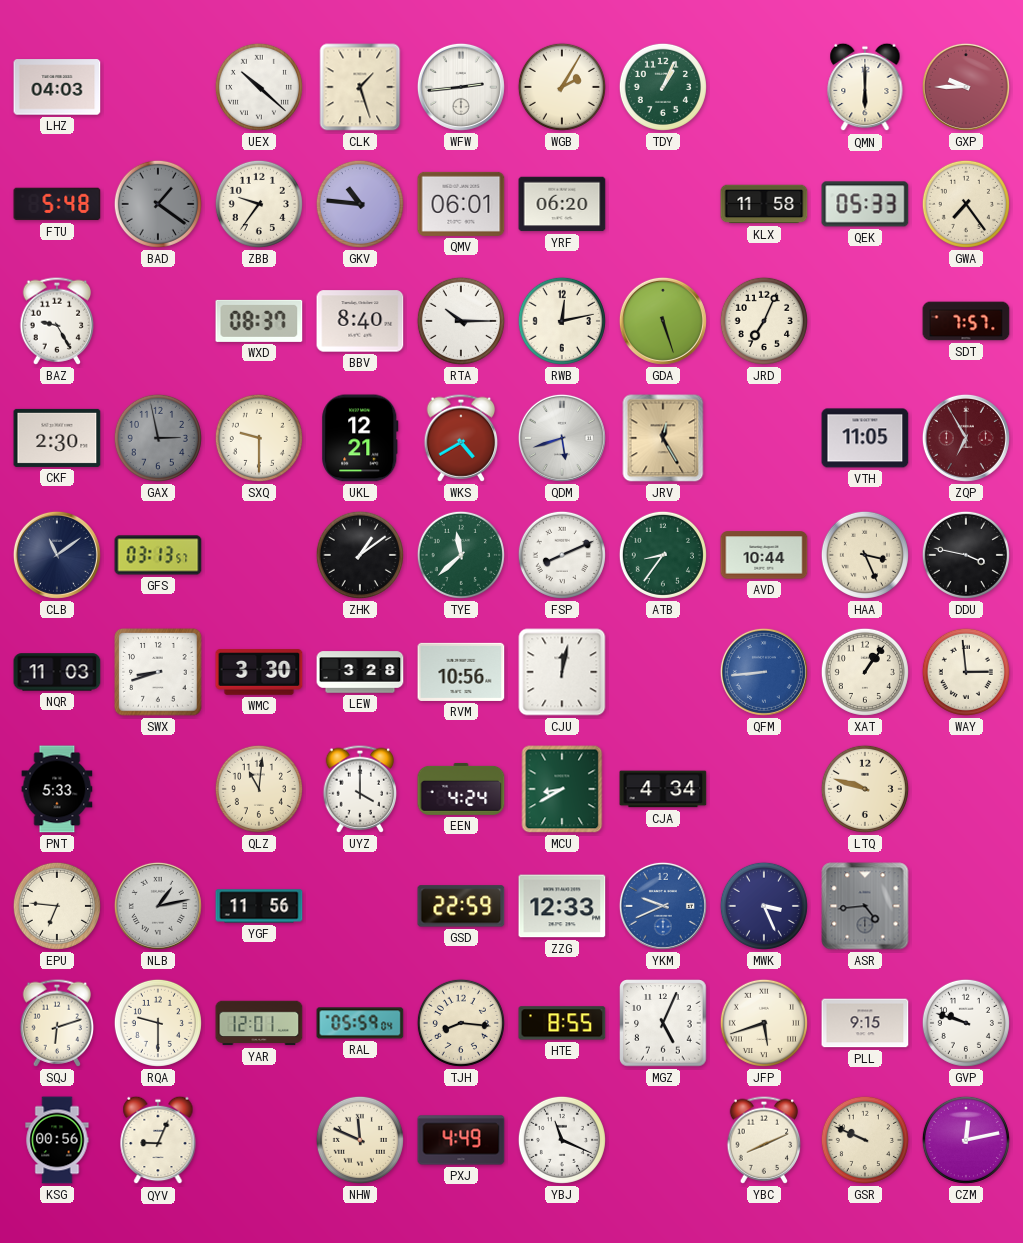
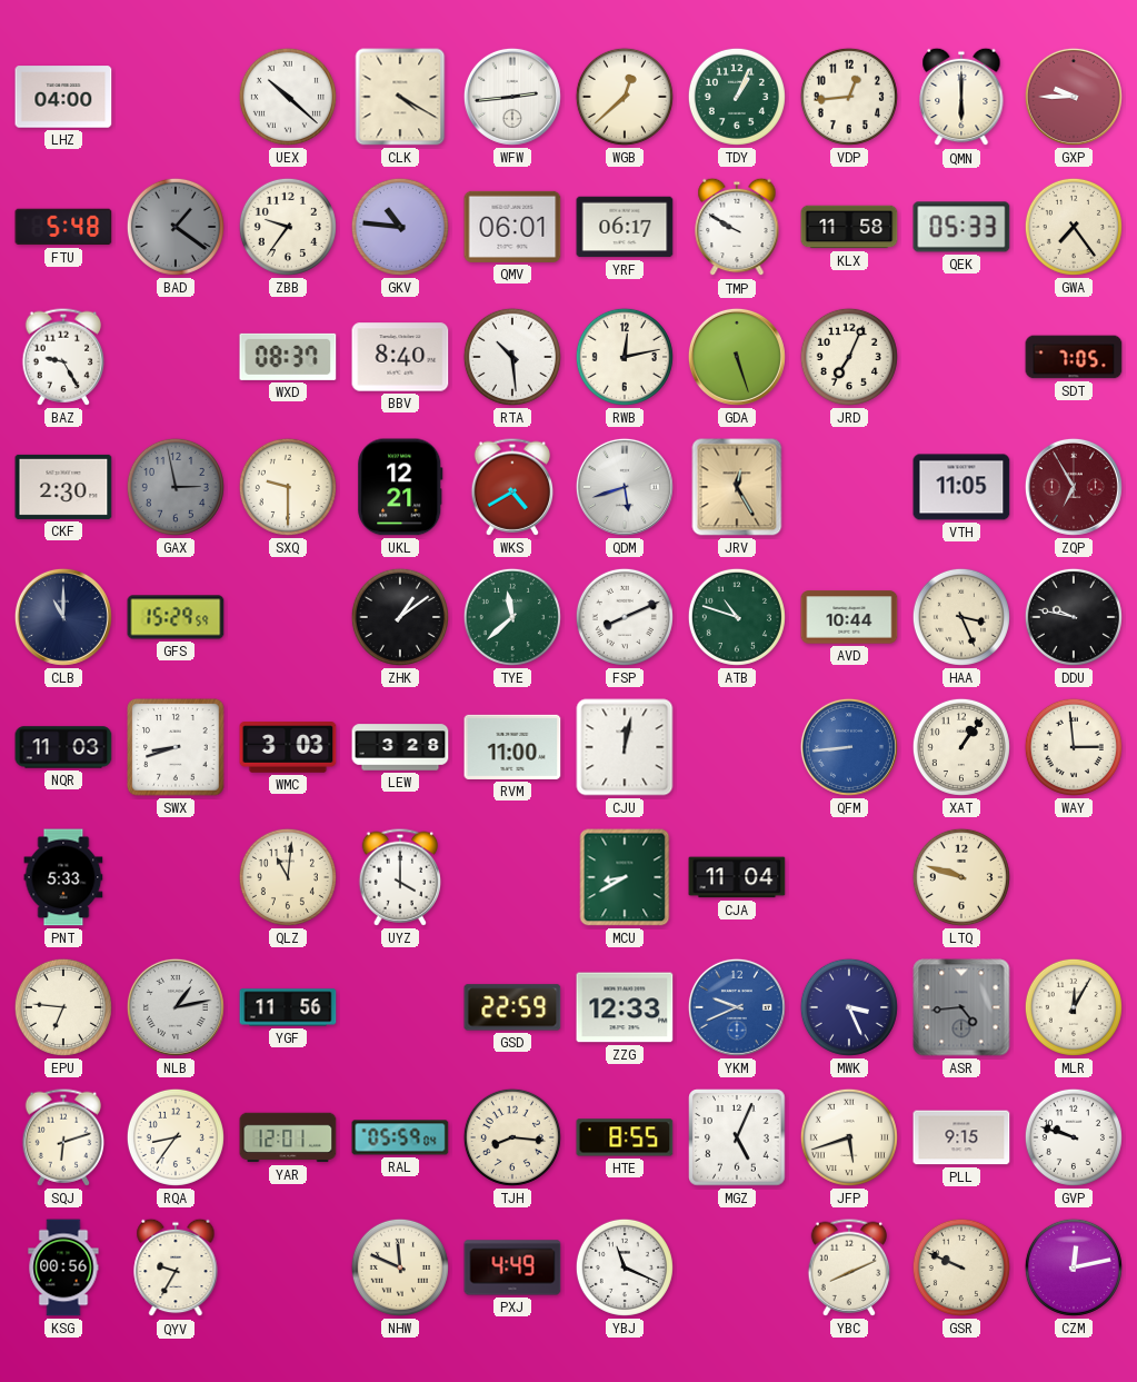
LHZ: 04:03 -> 04:00
CLK: 1:27 -> 4:20
WGB: 2:05 -> 12:38
VDP: none -> 12:44
YRF: 06:20 -> 06:17
TMP: none -> 9:50
RTA: 10:15 -> 10:29
SDT: 7:57 -> 7:05
CLB: 11:09 -> 11:00
GFS: 03:13 -> 15:29
ATB: 8:36 -> 10:48
DDU: 3:47 -> 9:47
WMC: 3:30 -> 3:03
RVM: 10:56 -> 11:00
EEN: 4:24 -> none
CJA: 4:34 -> 11:04
MLR: none -> 12:05
RQA: 9:30 -> 8:36
QYV: 9:04 -> 9:35
